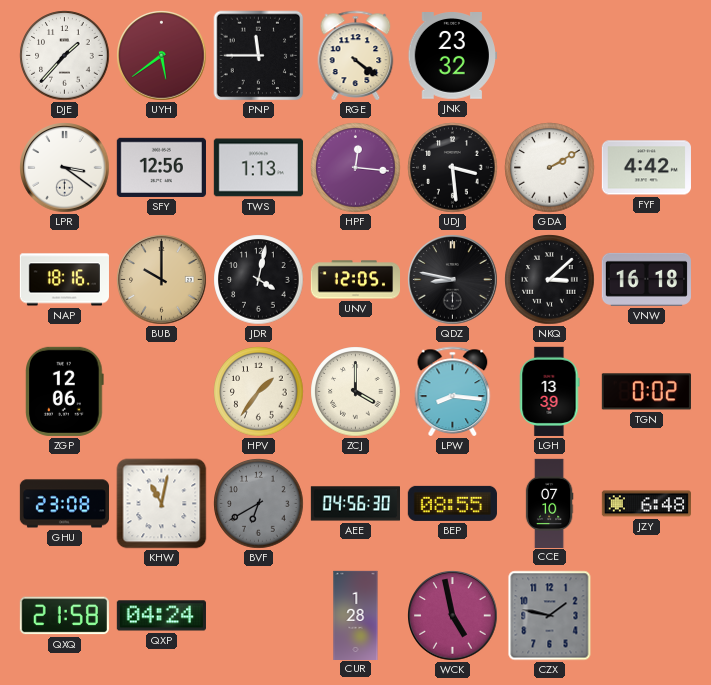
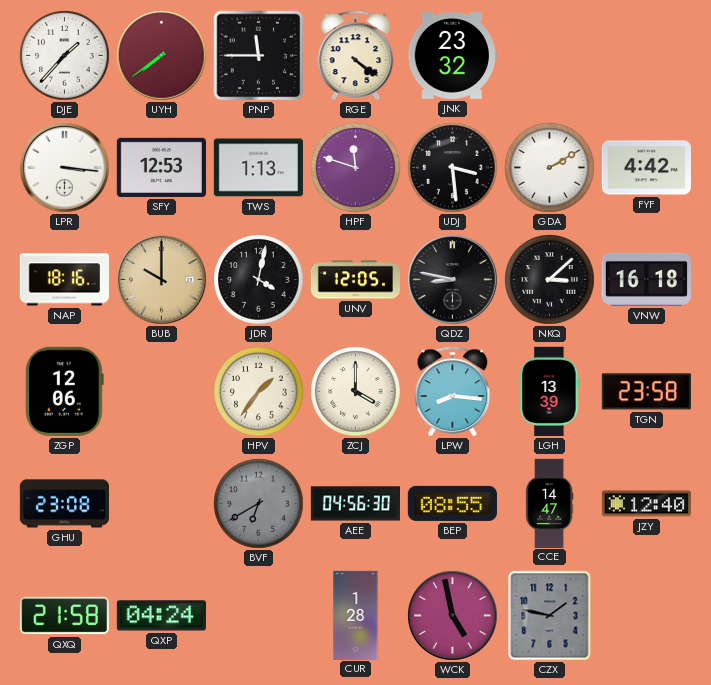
UYH: 5:39 -> 7:39
LPR: 3:21 -> 3:16
SFY: 12:56 -> 12:53
HPF: 12:16 -> 11:48
TGN: 0:02 -> 23:58
KHW: 11:02 -> none
CCE: 07:10 -> 14:47
JZY: 6:48 -> 12:40
